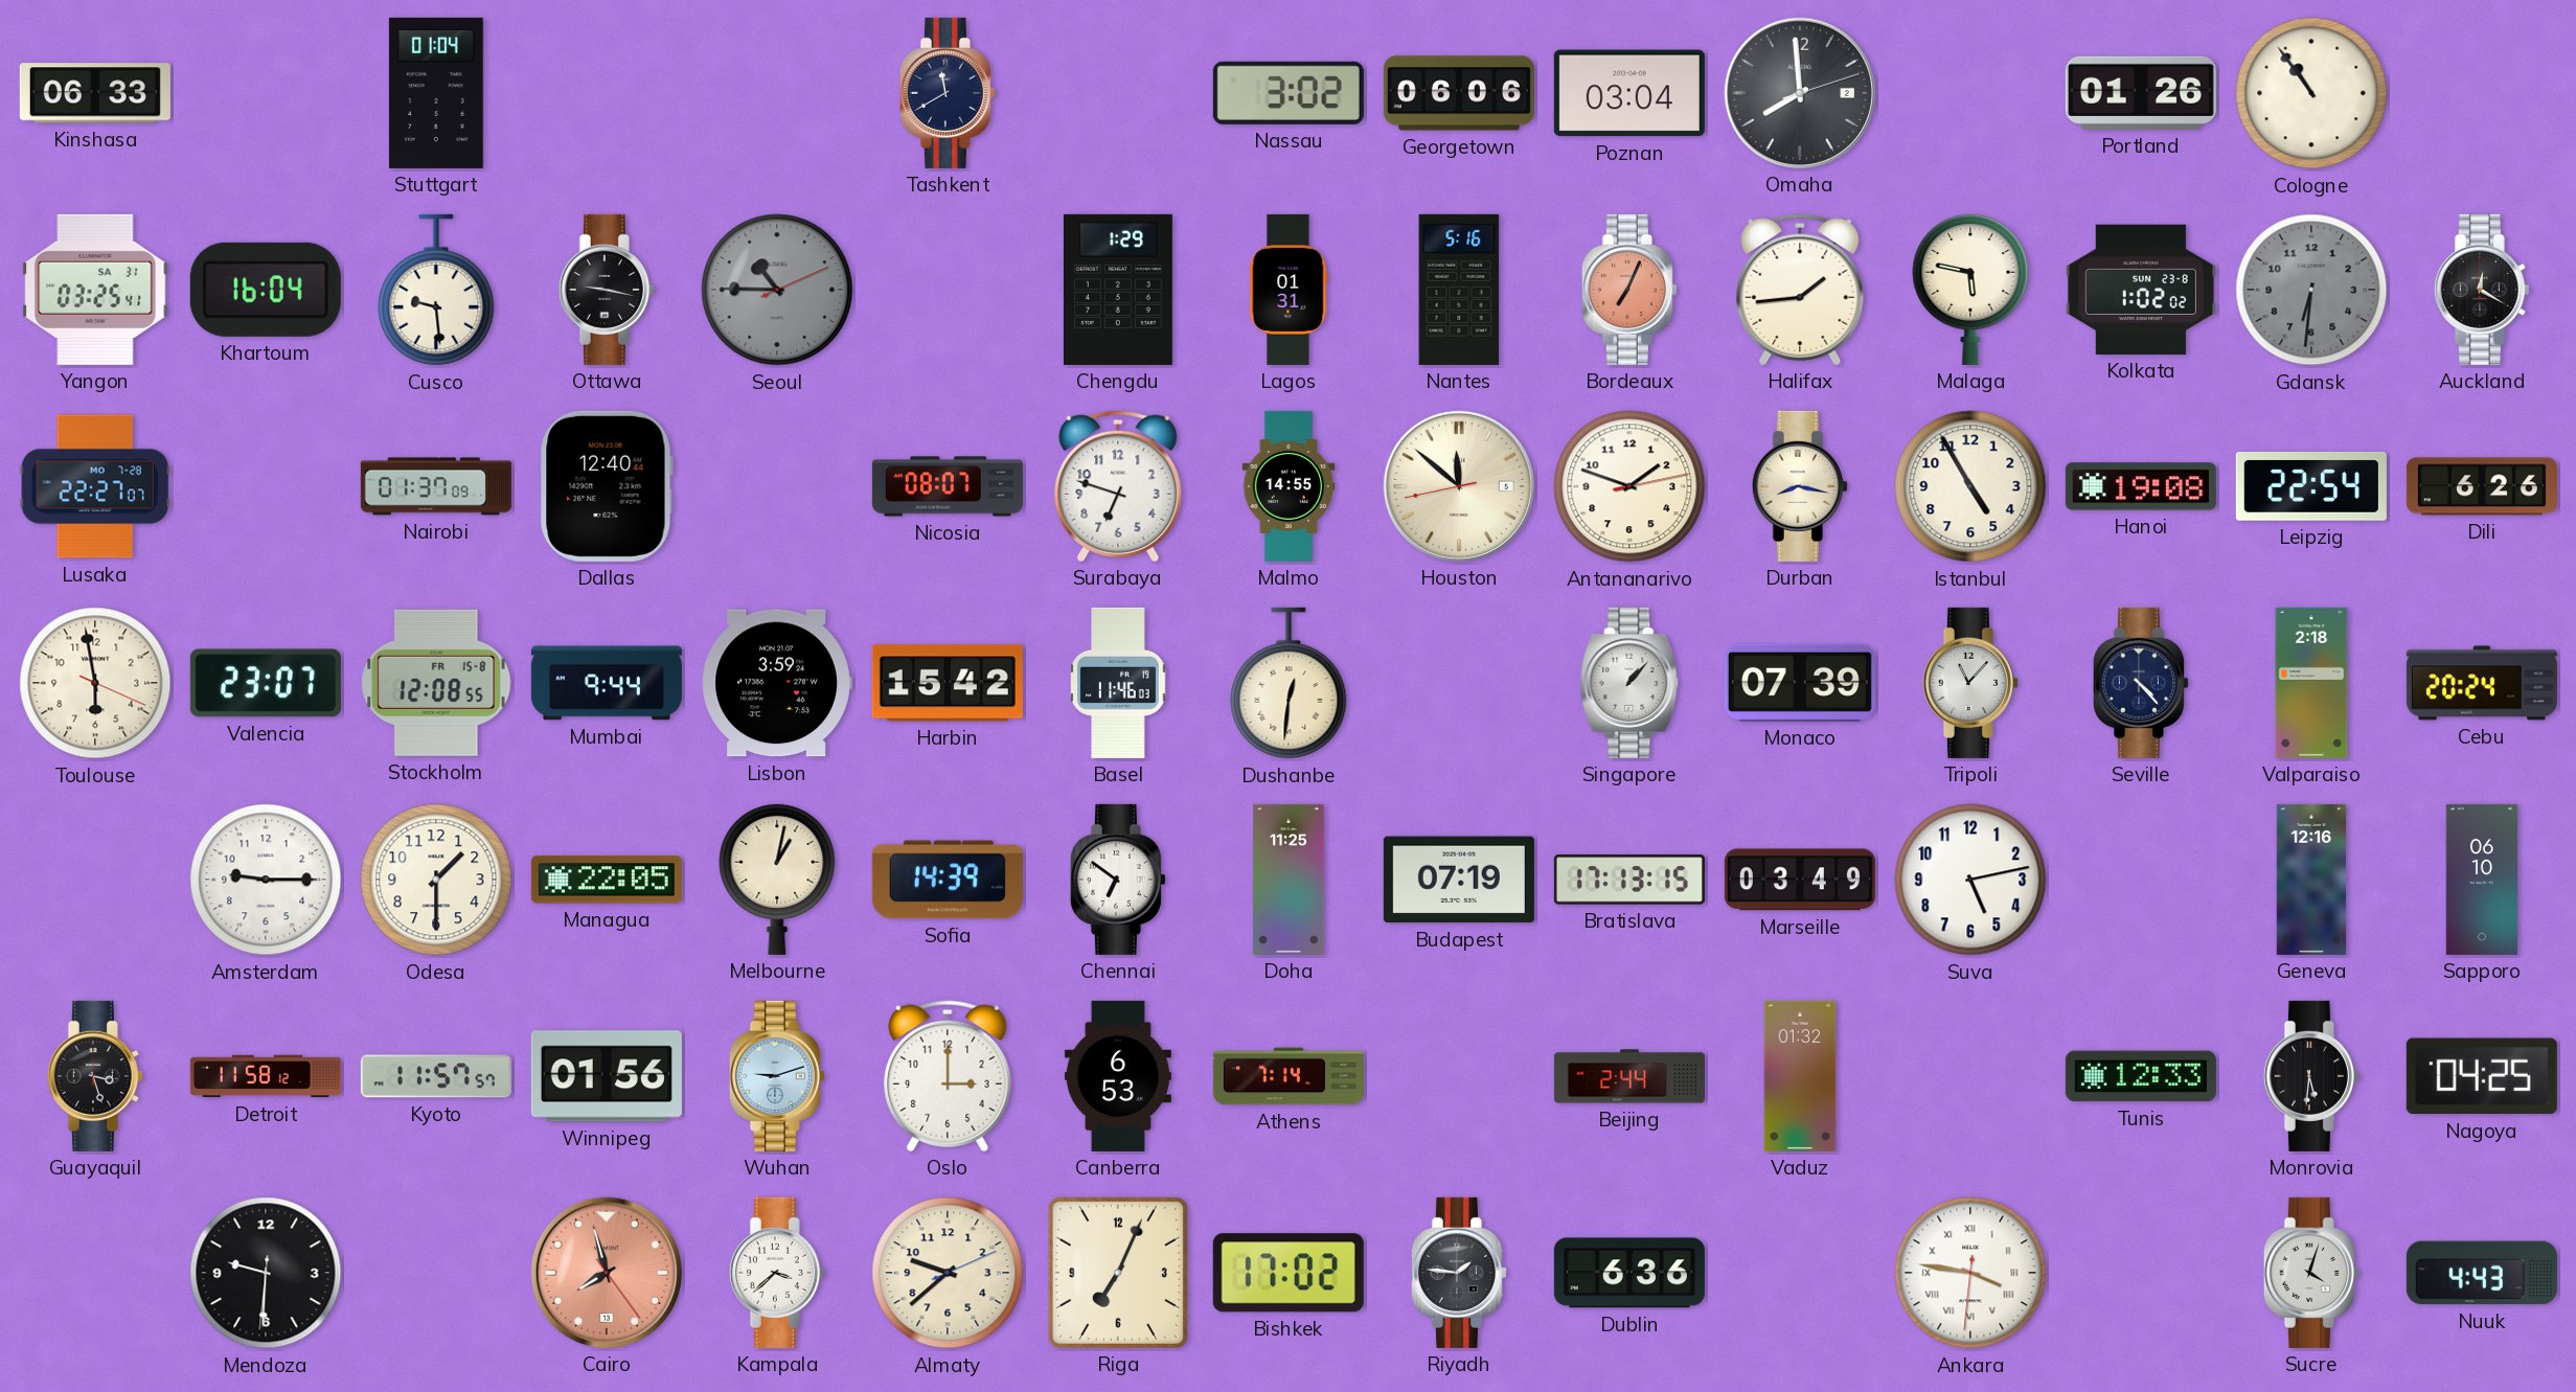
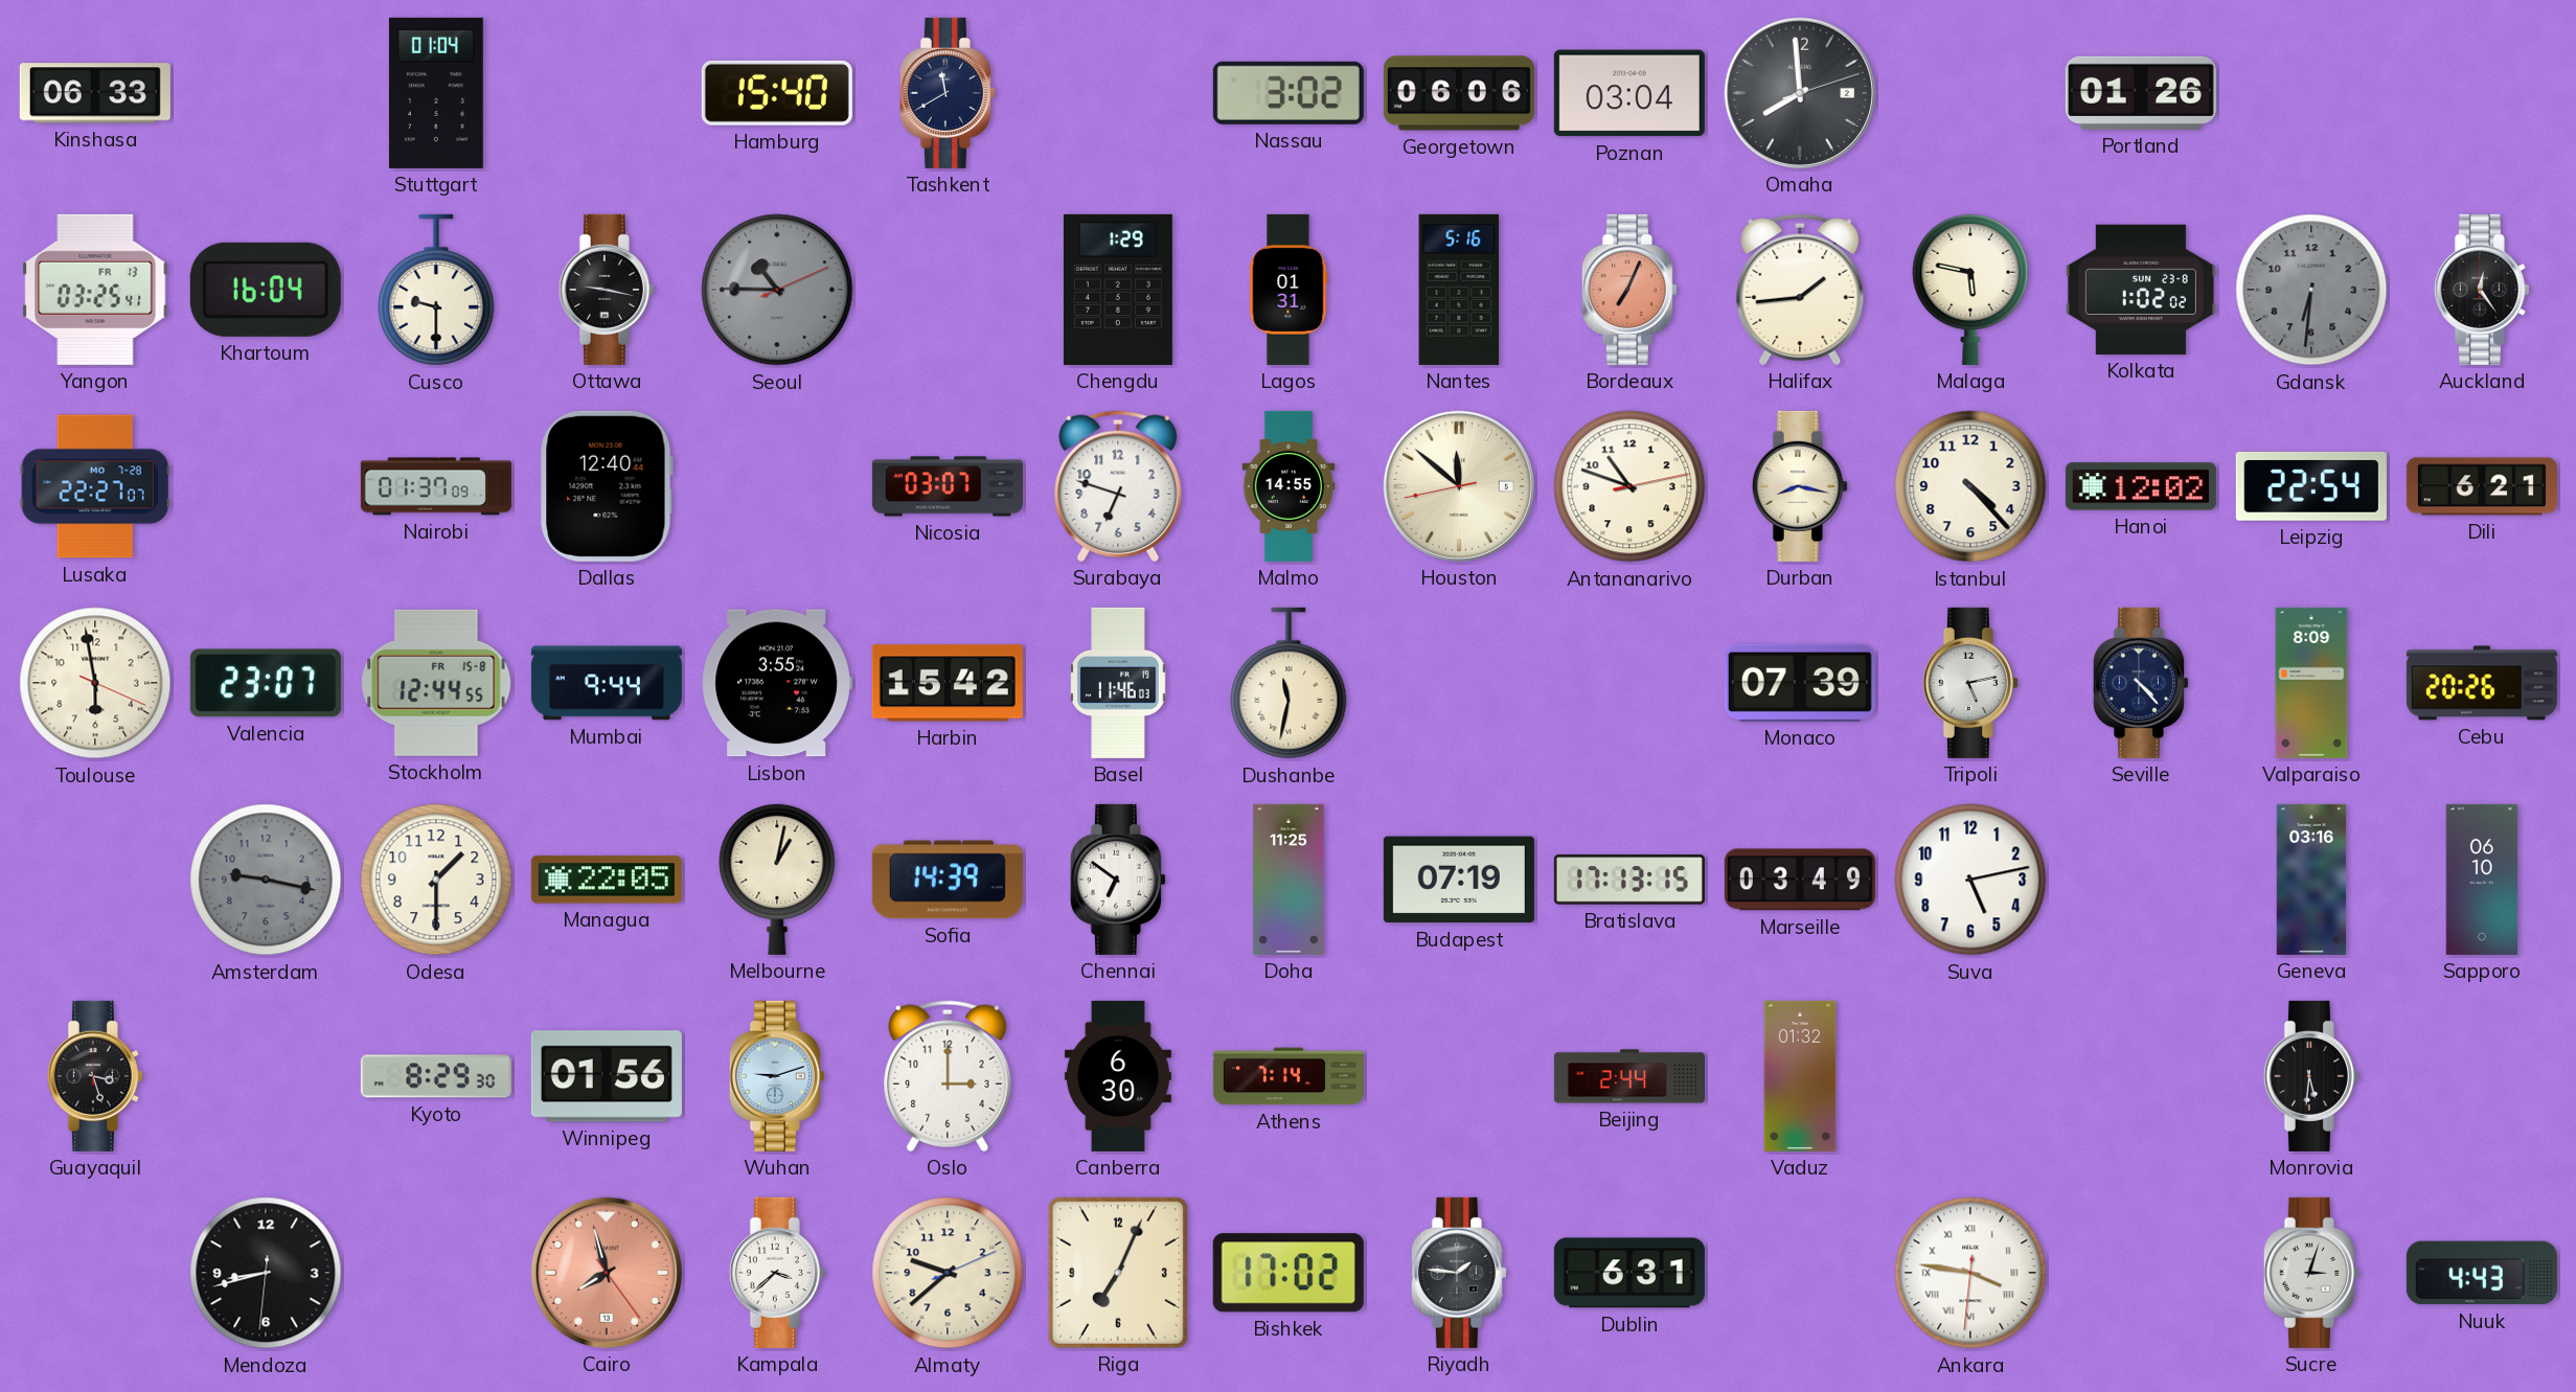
Hamburg: none -> 15:40
Cologne: 10:54 -> none
Yangon date: SA 31 -> FR 13
Cusco: 9:29 -> 9:30
Auckland: 12:20 -> 12:24
Nicosia: 08:07 -> 03:07
Antananarivo: 1:48 -> 10:48
Istanbul: 4:55 -> 4:23
Hanoi: 19:08 -> 12:02
Dili: 6:26 -> 6:21
Stockholm: 12:08 -> 12:44
Lisbon: 3:59 -> 3:55
Dushanbe: 12:31 -> 11:32
Singapore: 1:07 -> none
Tripoli: 11:07 -> 5:13
Valparaiso: 2:18 -> 8:09
Cebu: 20:24 -> 20:26
Amsterdam: 9:15 -> 9:17
Amsterdam dial: white -> grey
Geneva: 12:16 -> 03:16
Detroit: 11:58 -> none
Kyoto: 11:57 -> 8:29
Canberra: 6:53 -> 6:30
Tunis: 12:33 -> none
Nagoya: 04:25 -> none
Mendoza: 9:30 -> 8:42
Dublin: 6:36 -> 6:31
Sucre: 4:03 -> 3:03
